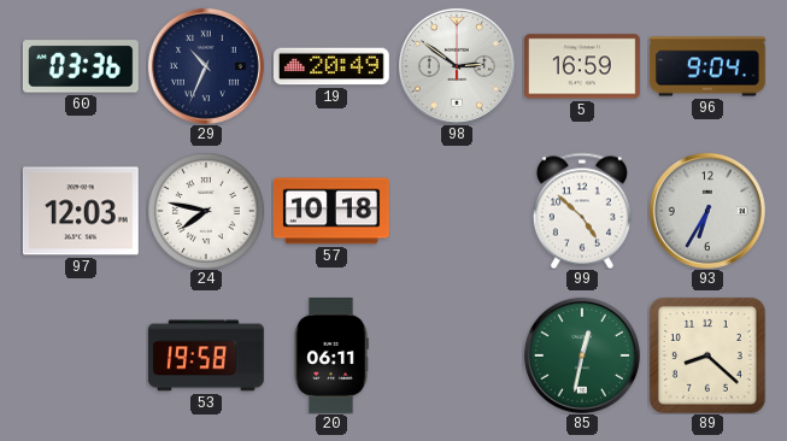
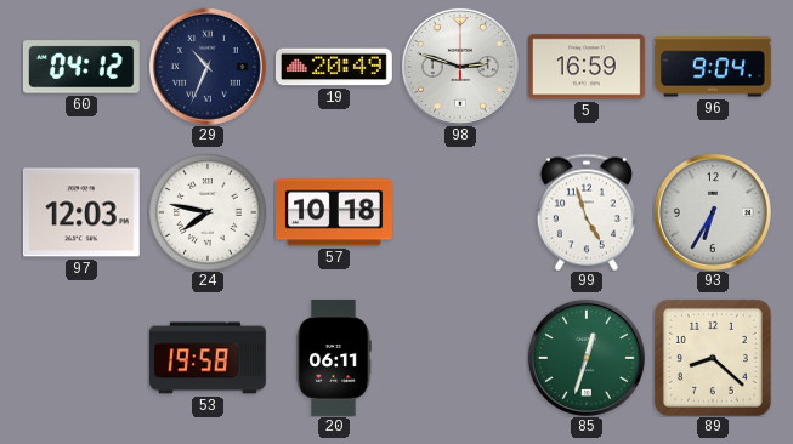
60: 03:36 -> 04:12
98: 2:51 -> 2:48
99: 4:52 -> 4:57
85: 12:32 -> 12:33
